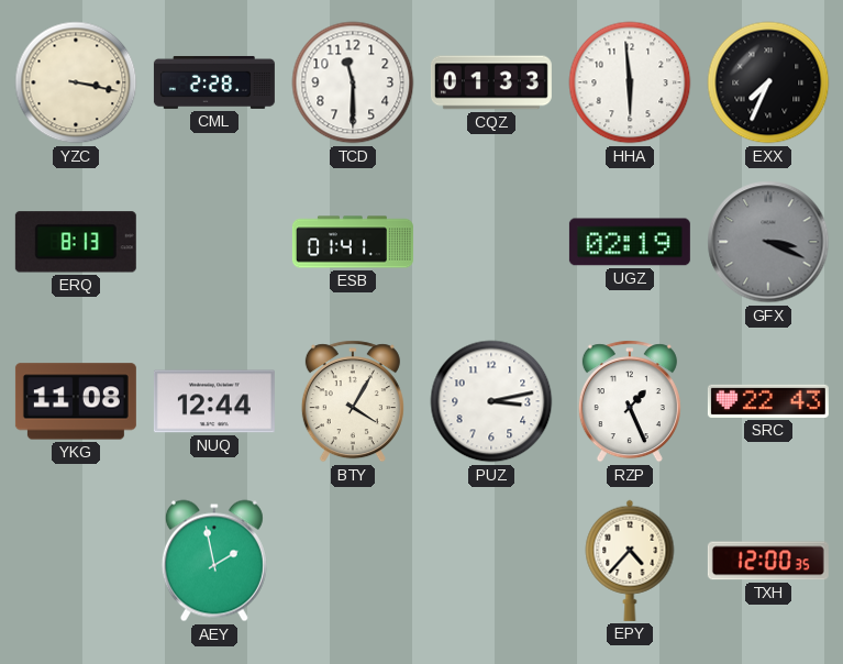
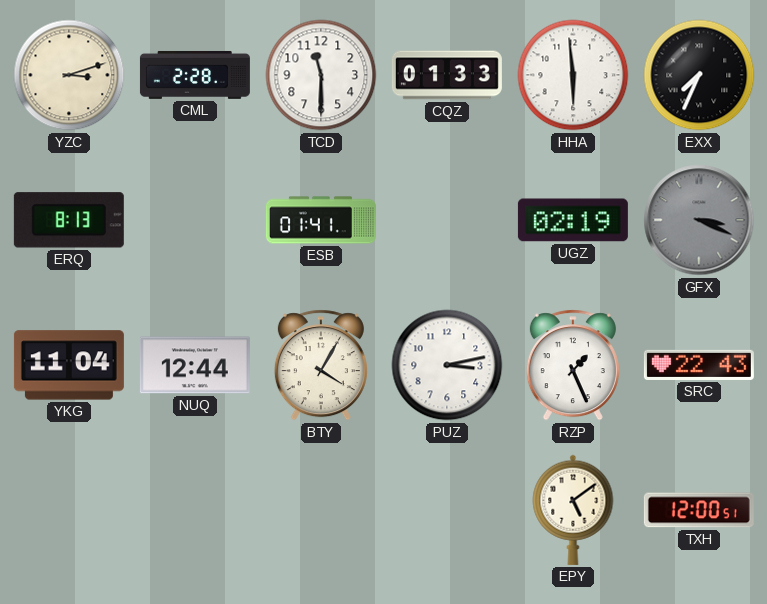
YZC: 3:17 -> 3:12
YKG: 11:08 -> 11:04
AEY: 1:58 -> none
EPY: 4:37 -> 5:09
TXH: 12:00:35 -> 12:00:51
